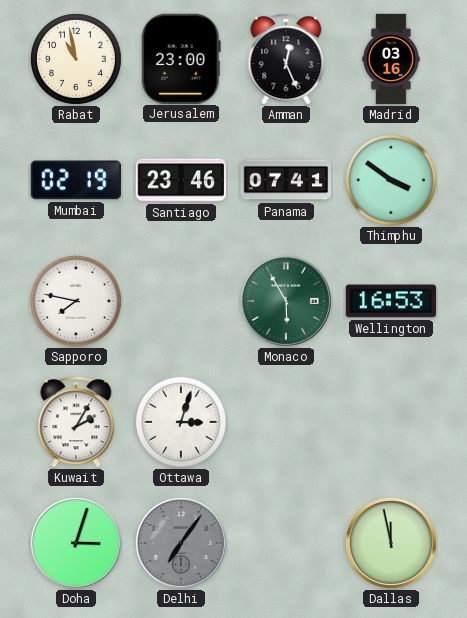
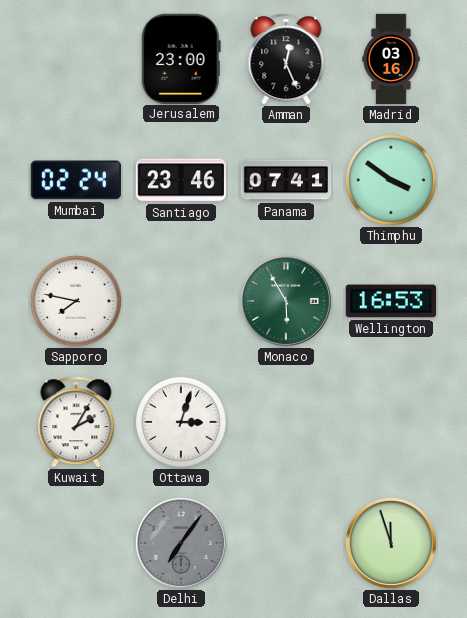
Rabat: 10:58 -> none
Mumbai: 02:19 -> 02:24
Doha: 3:03 -> none
Dallas: 11:58 -> 11:57
